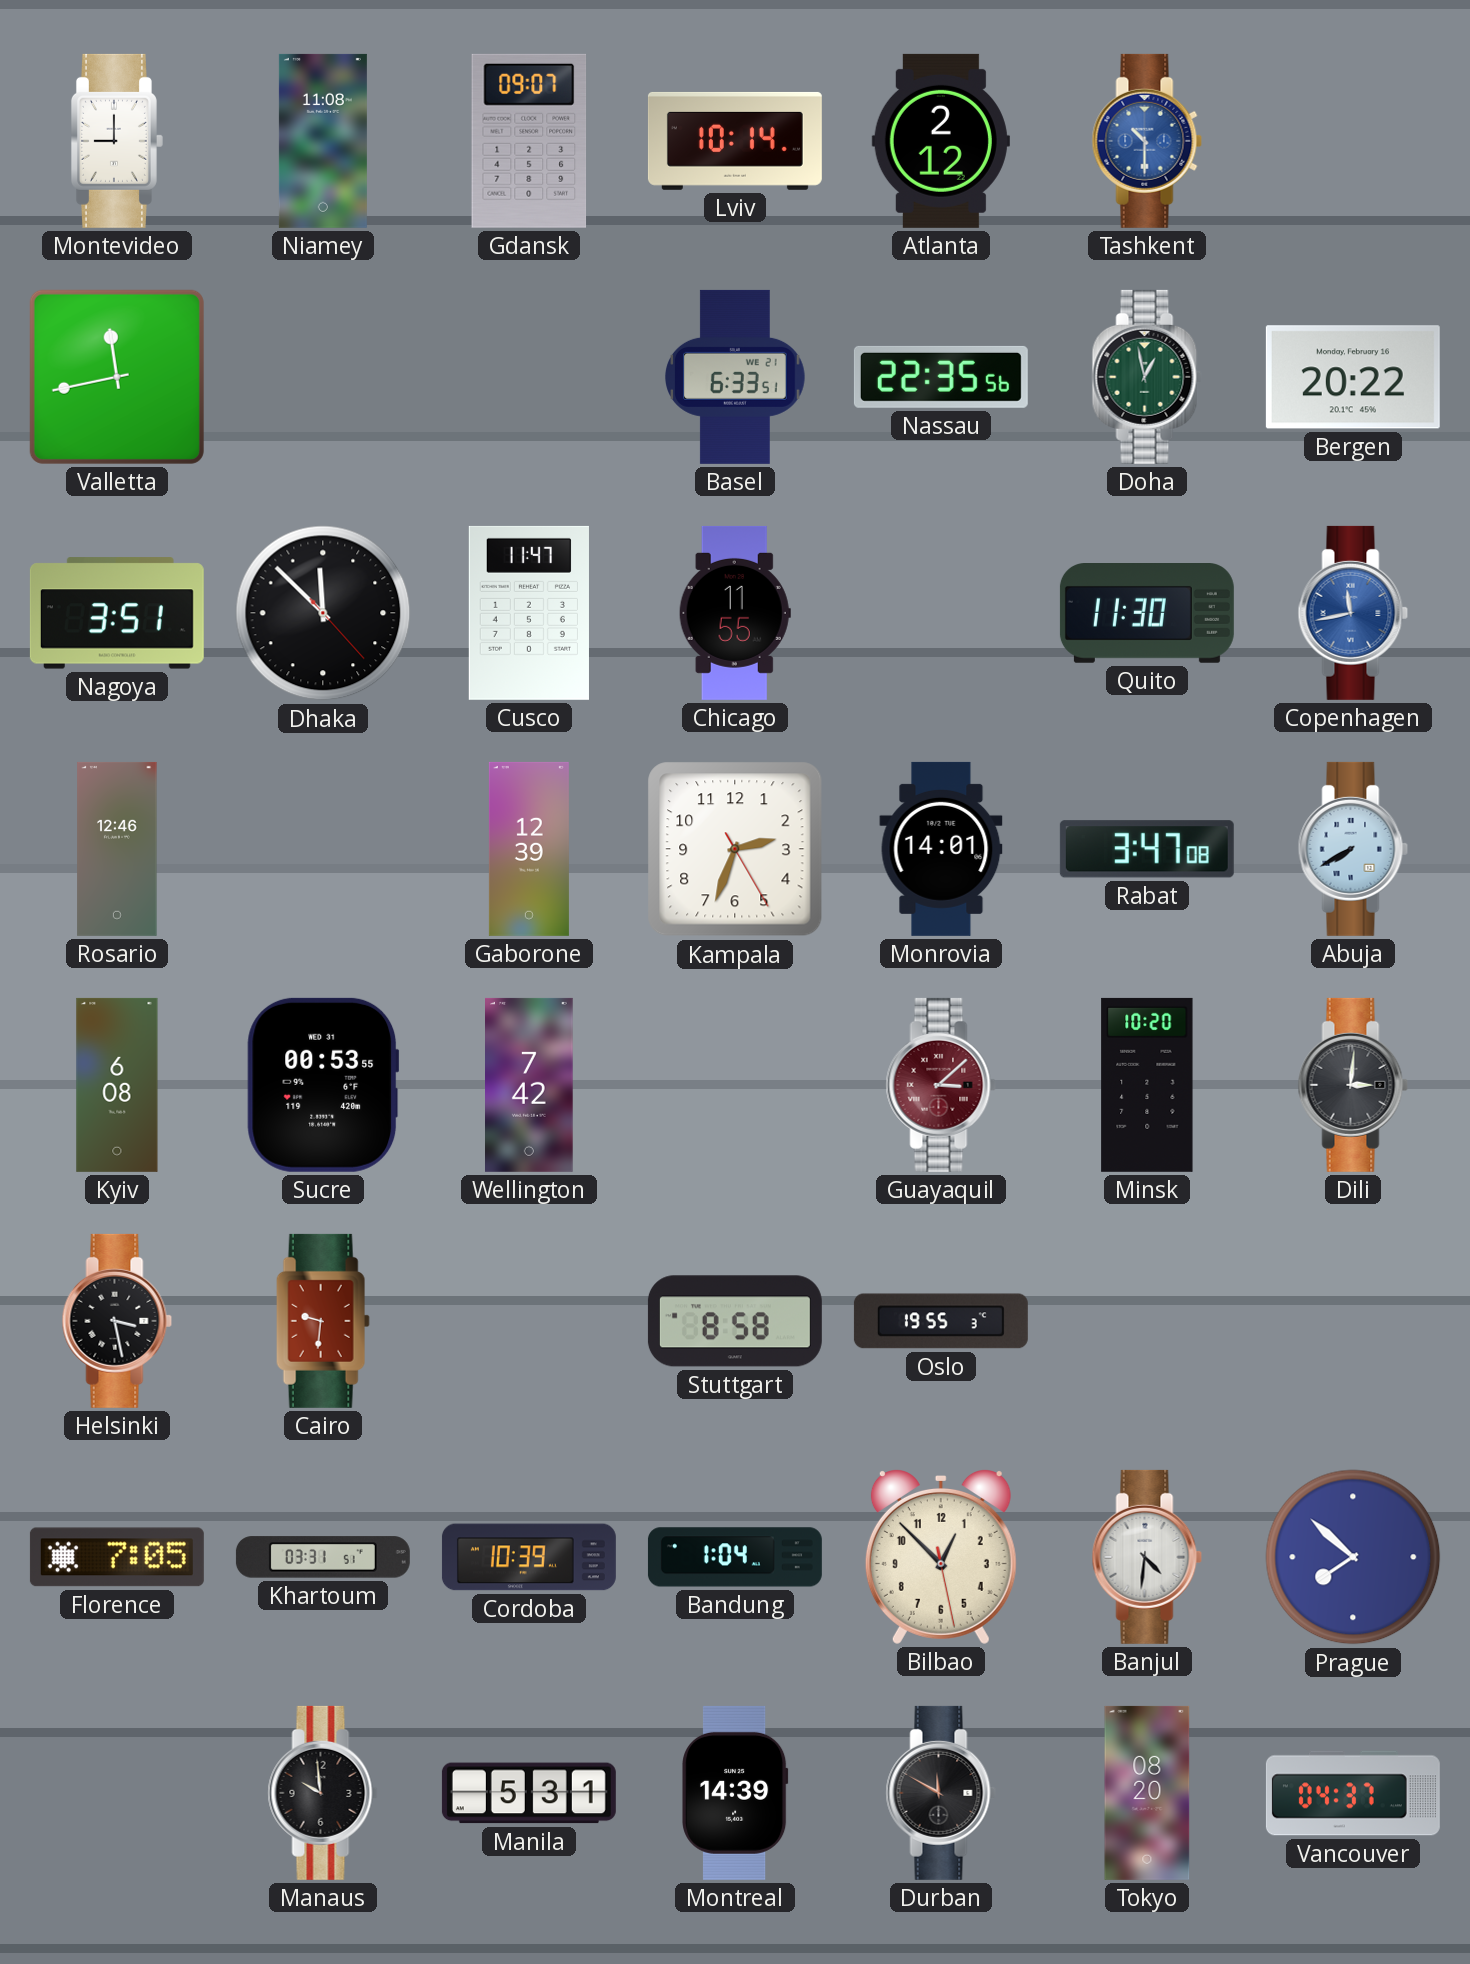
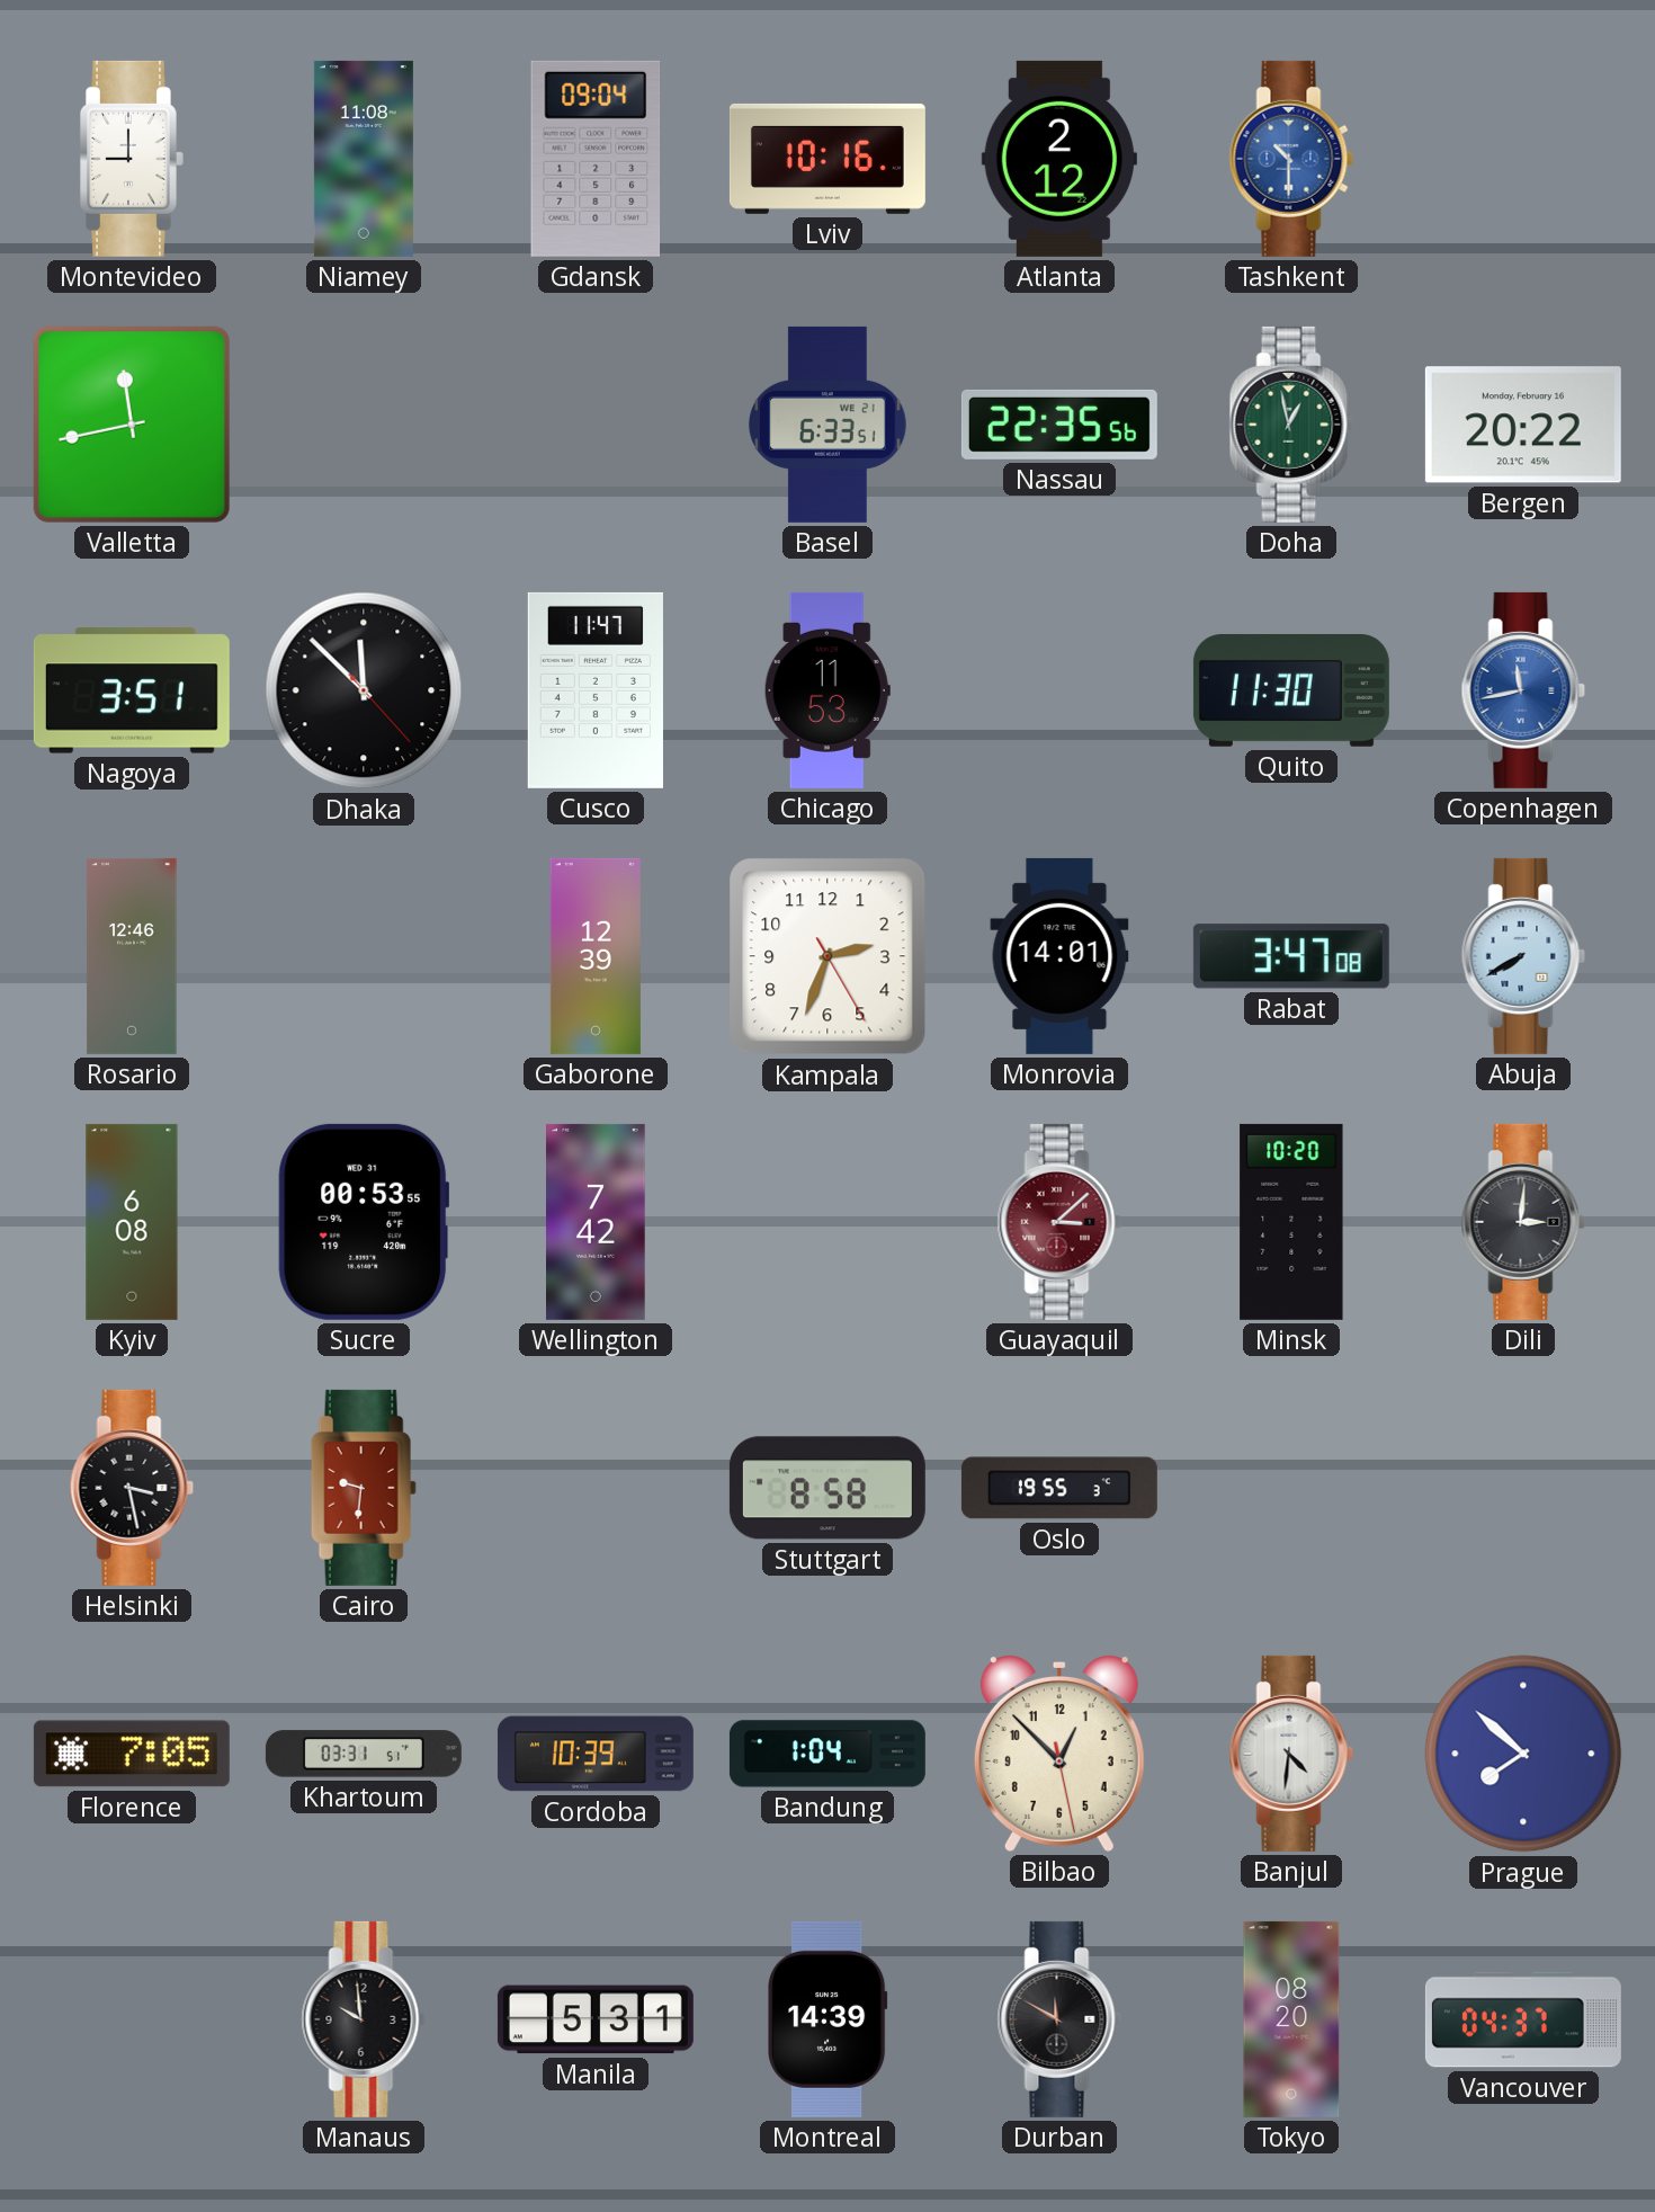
Gdansk: 09:07 -> 09:04
Lviv: 10:14 -> 10:16
Chicago: 11:55 -> 11:53
